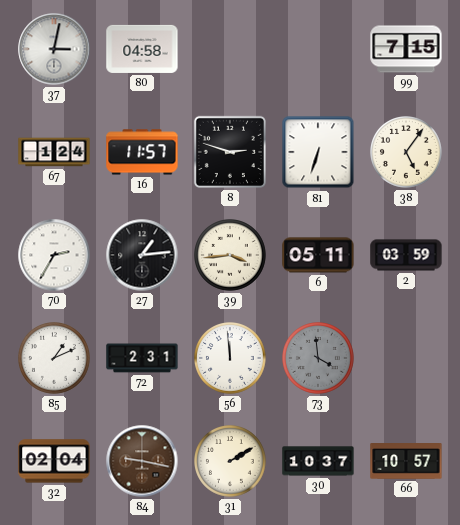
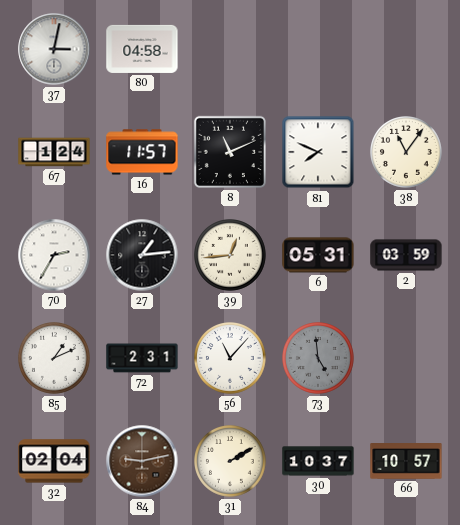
99: 7:15 -> none
8: 2:48 -> 11:11
81: 6:33 -> 7:49
38: 5:06 -> 11:06
39: 3:44 -> 12:44
6: 05:11 -> 05:31
56: 11:59 -> 11:07
73: 3:59 -> 4:59
84: 9:17 -> 9:13
